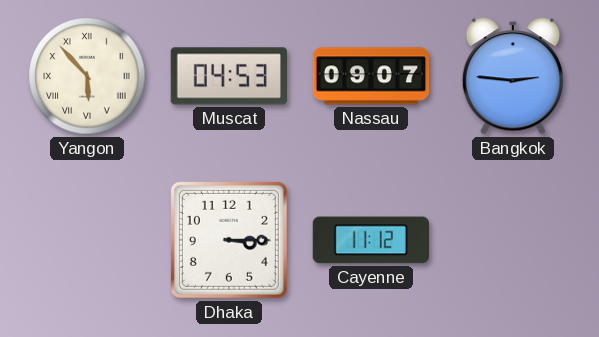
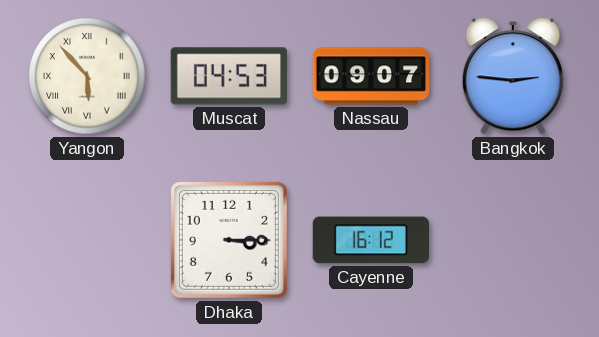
Cayenne: 11:12 -> 16:12
